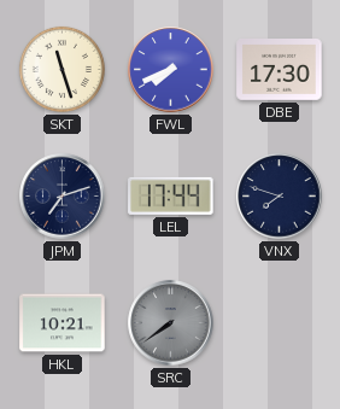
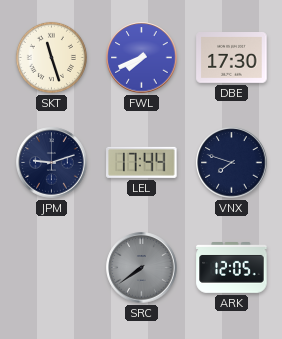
JPM: 7:12 -> 9:12
HKL: 10:21 -> none
ARK: none -> 12:05
